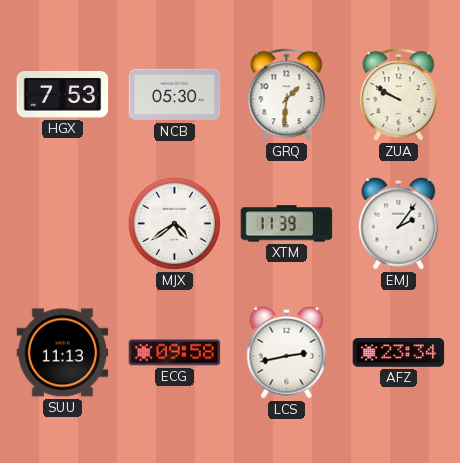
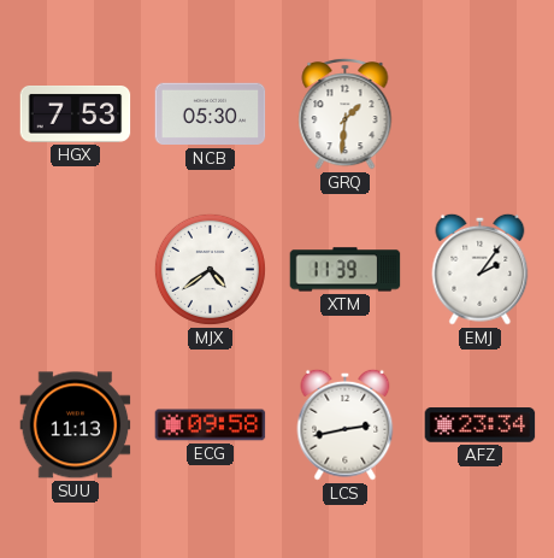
ZUA: 9:50 -> none
